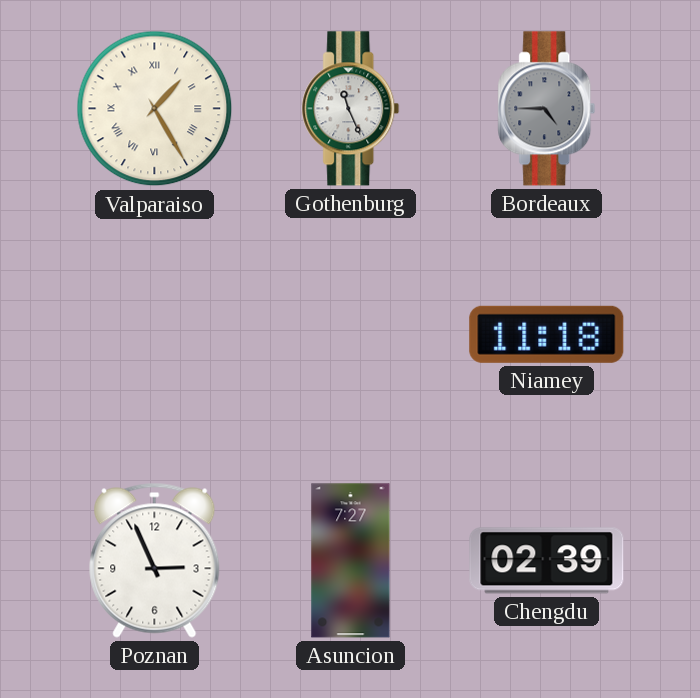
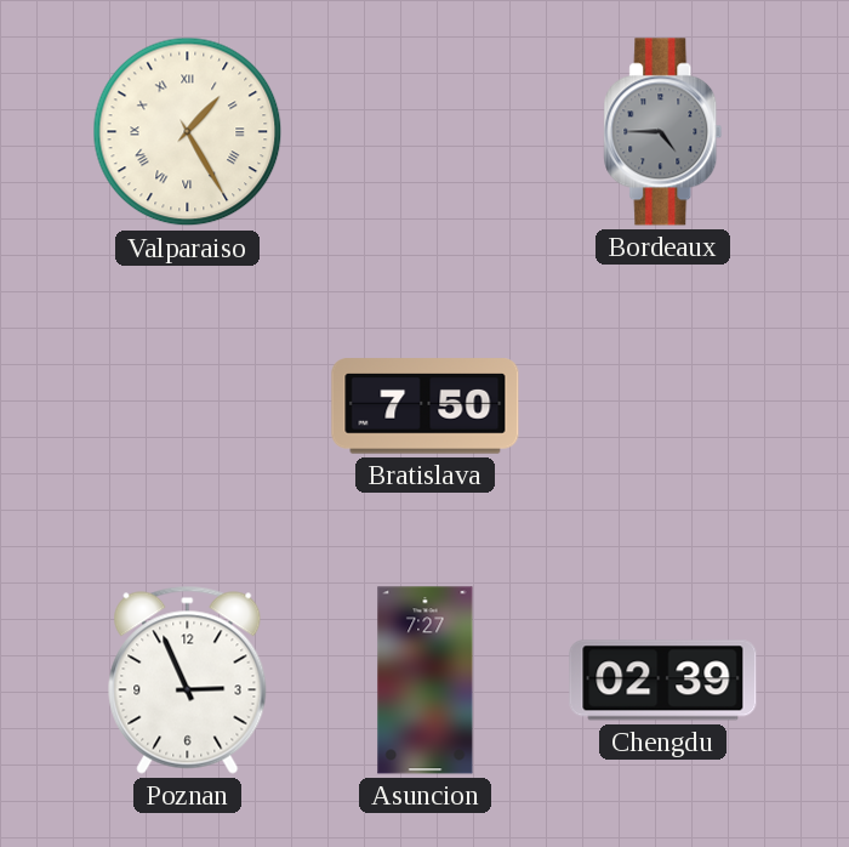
Gothenburg: 11:26 -> none
Bratislava: none -> 7:50
Niamey: 11:18 -> none
